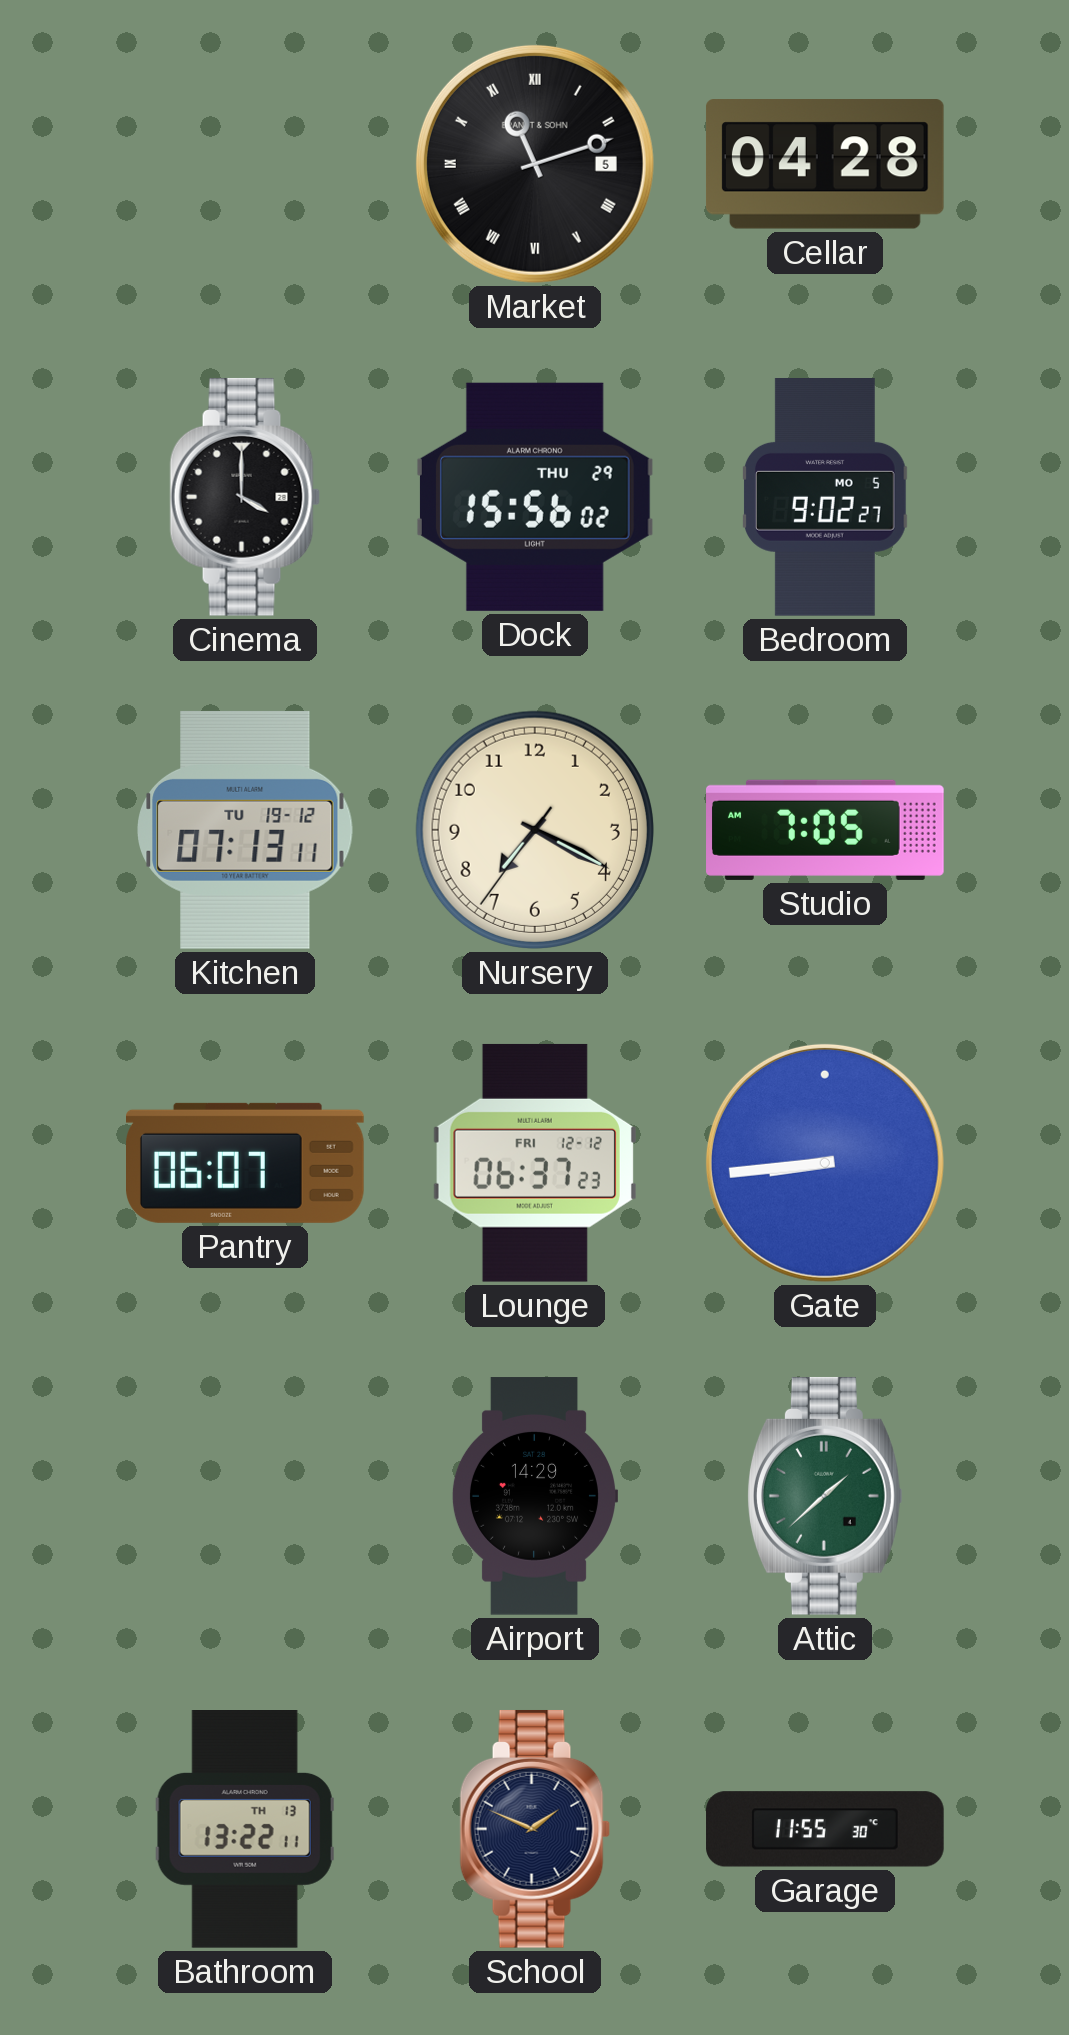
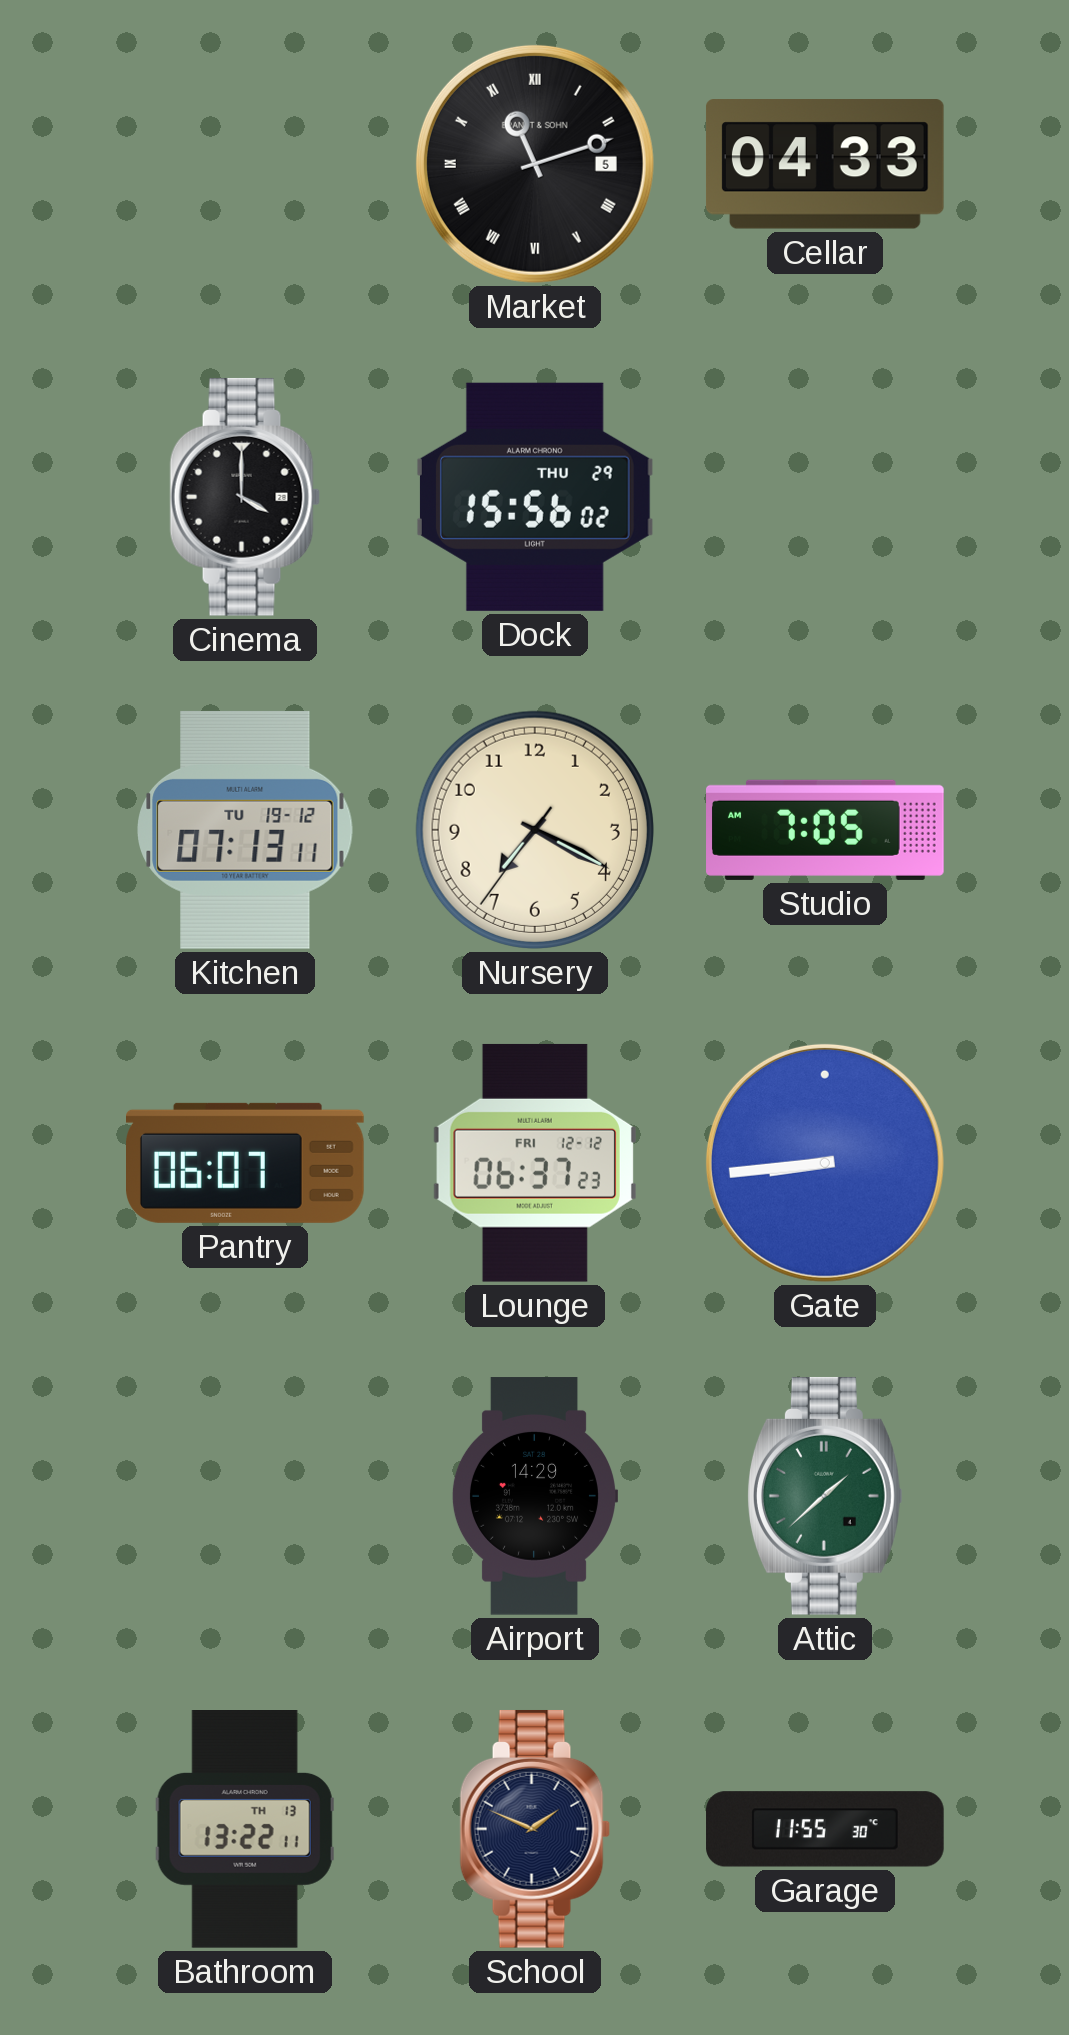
Cellar: 04:28 -> 04:33
Bedroom: 9:02 -> none
